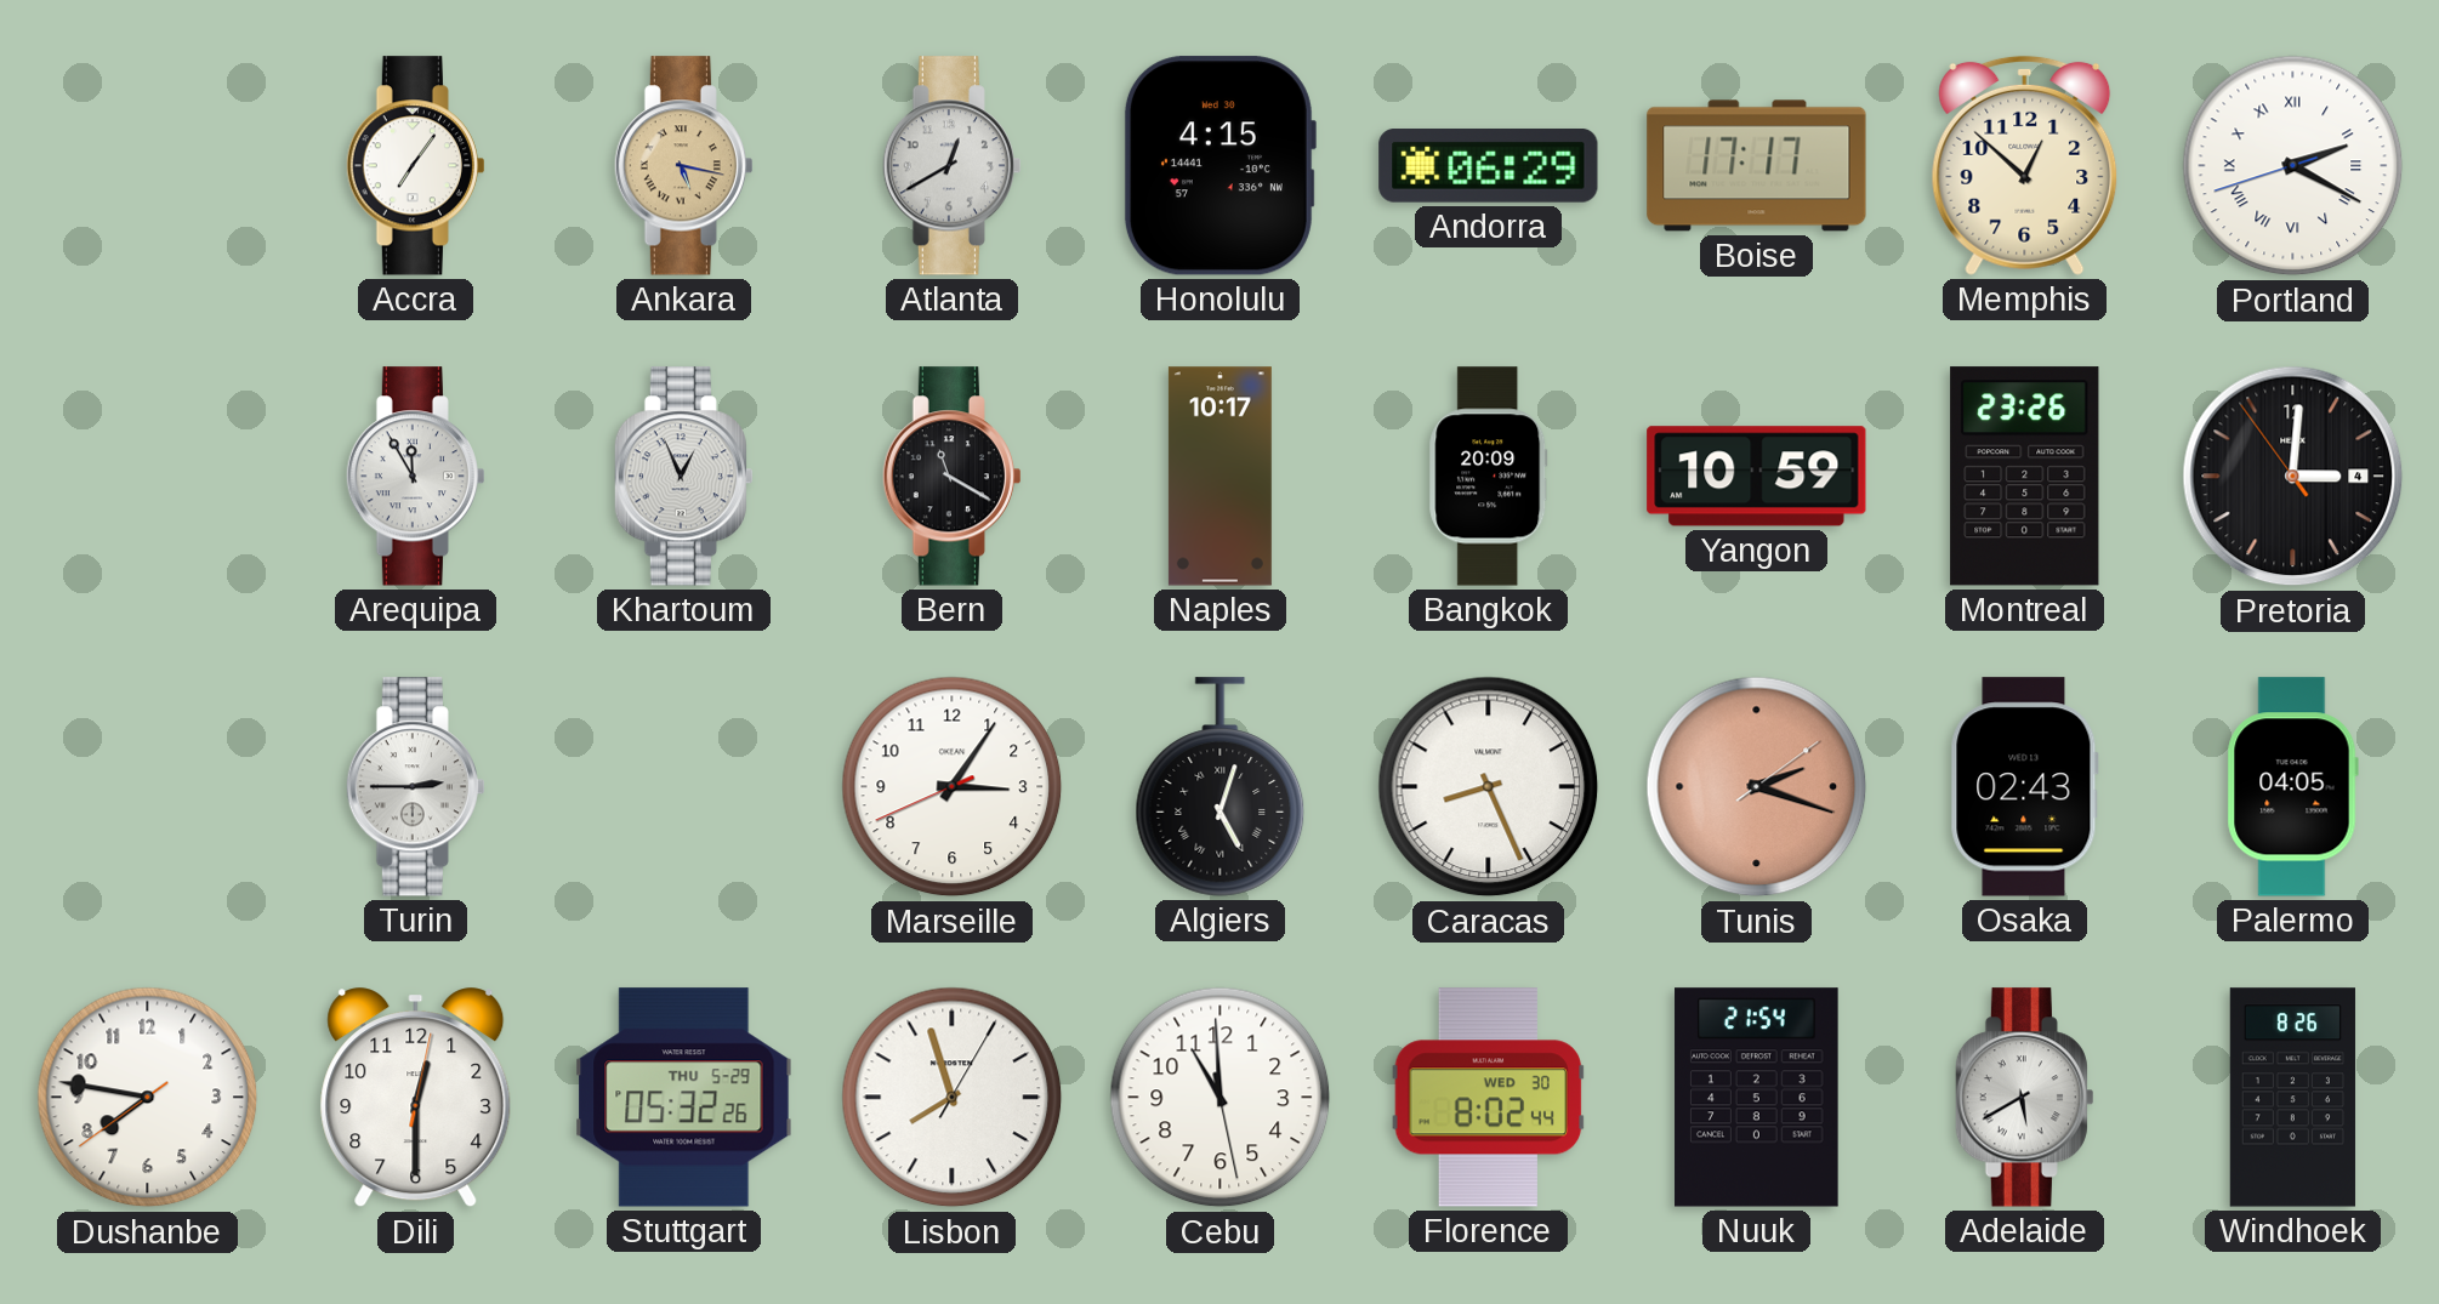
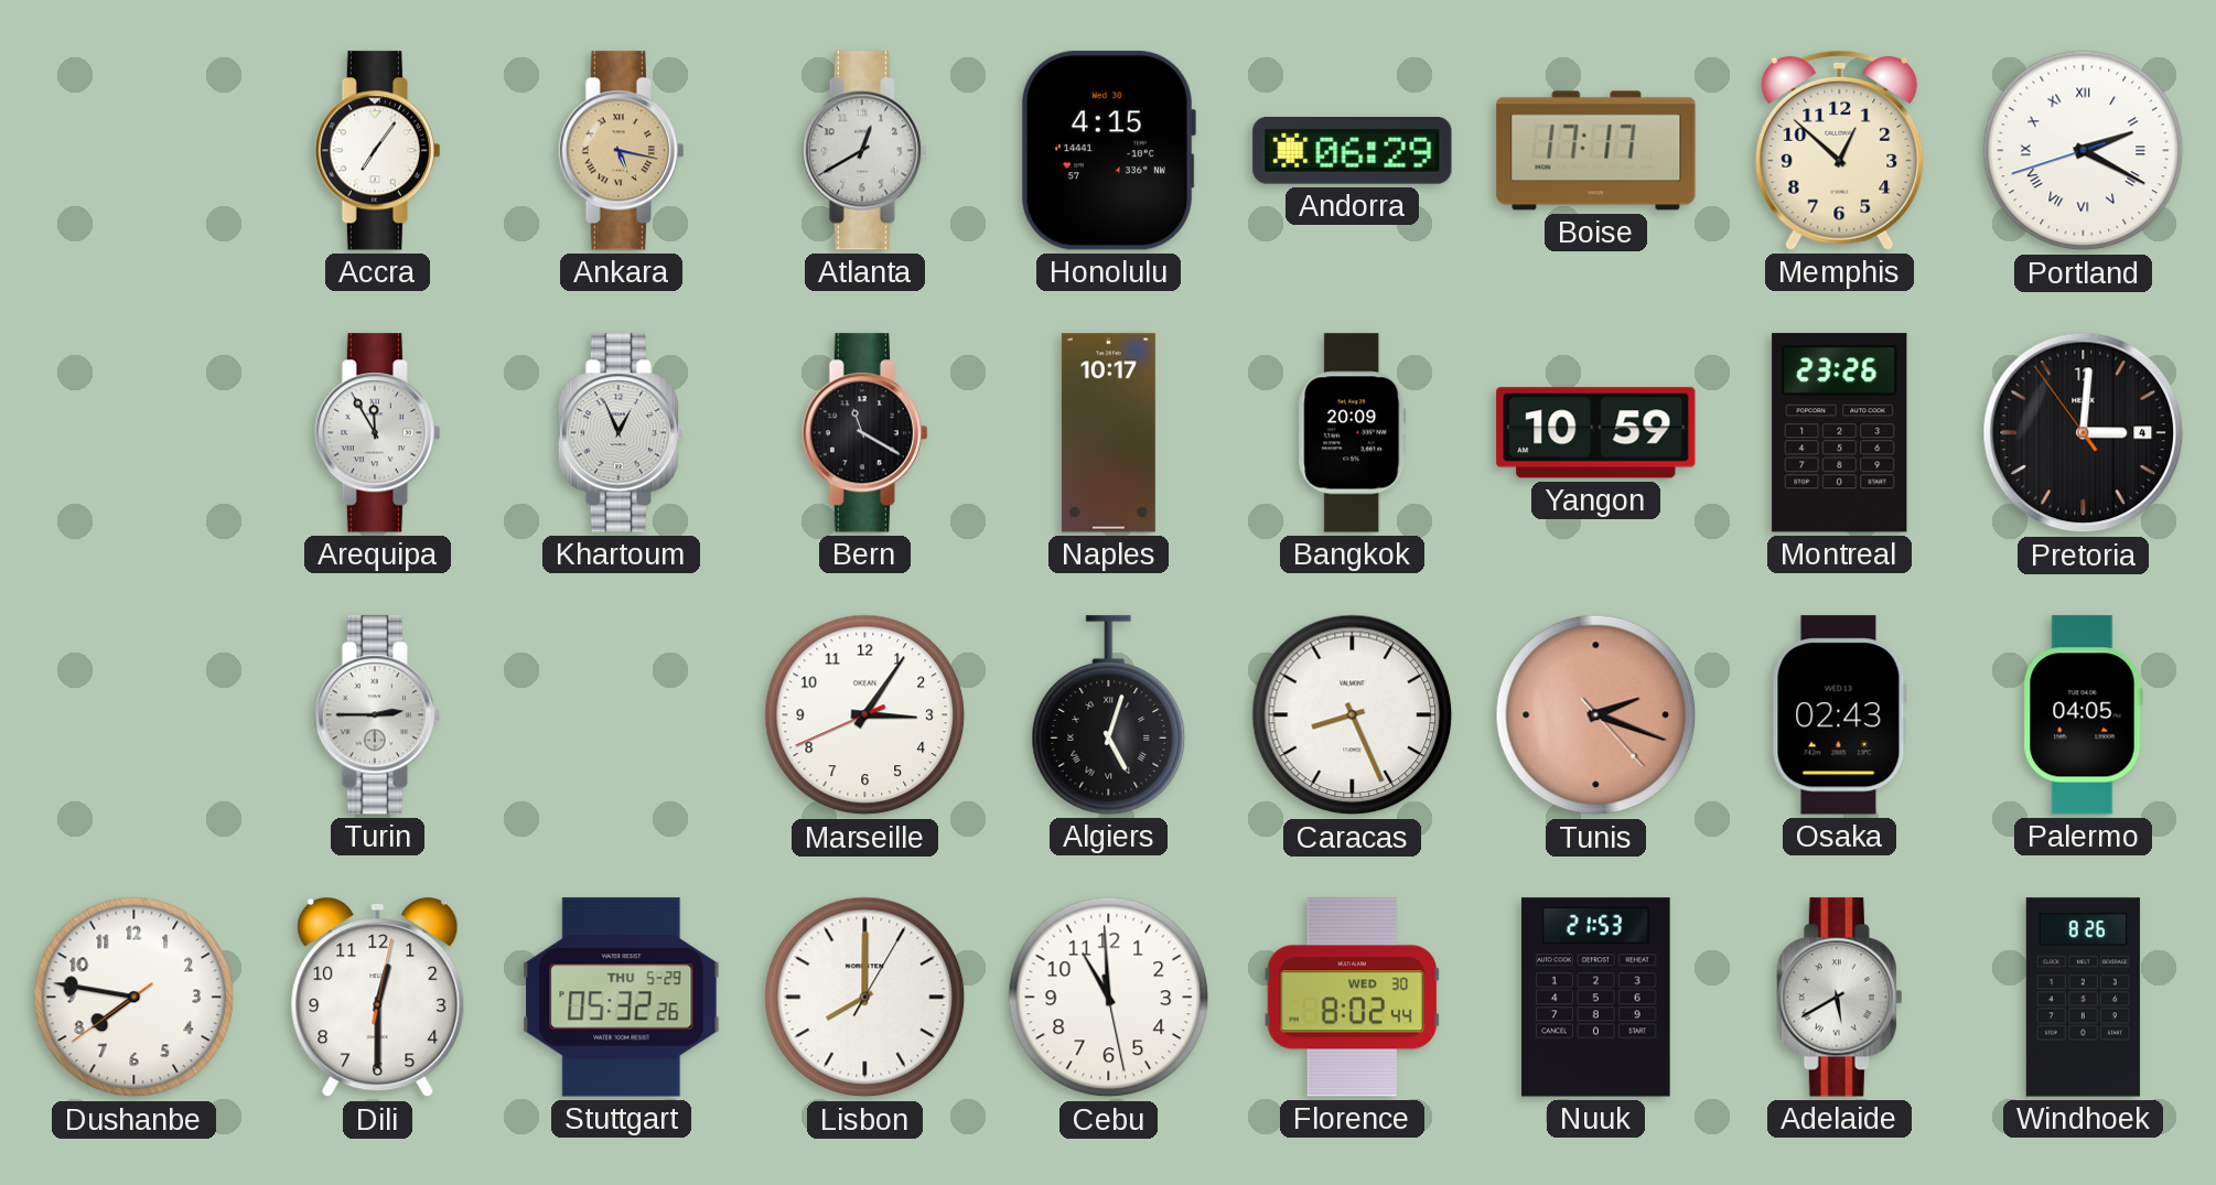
Tunis: 2:18:09 -> 2:18:23
Lisbon: 7:57 -> 8:00
Nuuk: 21:54 -> 21:53
